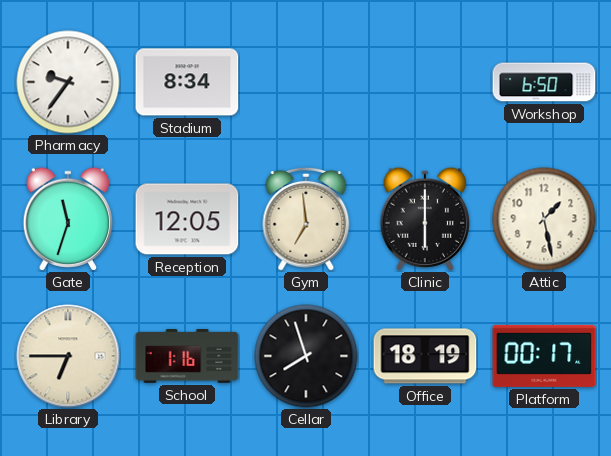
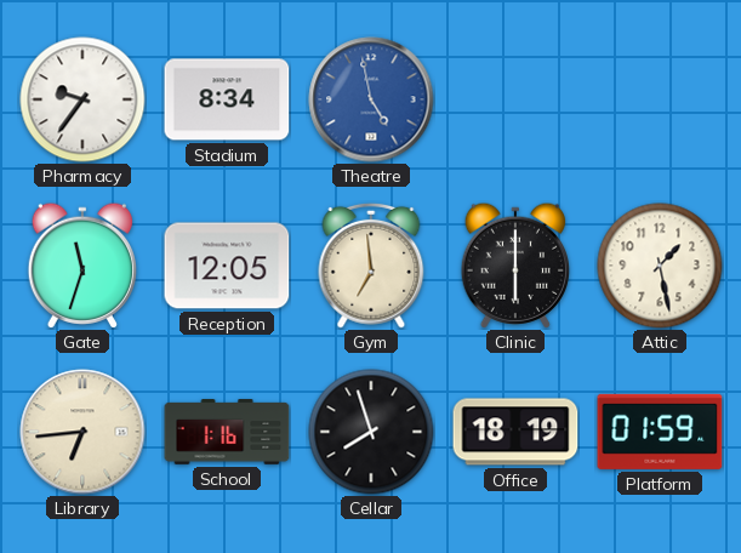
Theatre: none -> 4:58
Workshop: 6:50 -> none
Library: 6:45 -> 6:44
Platform: 00:17 -> 01:59
